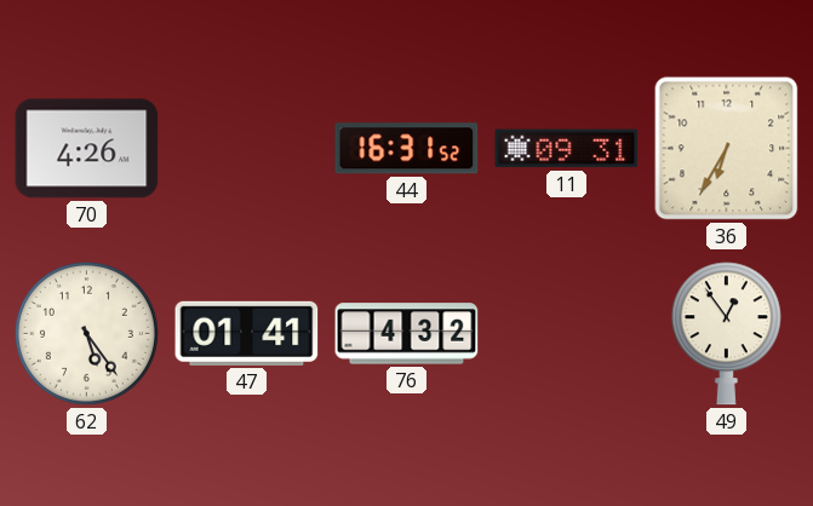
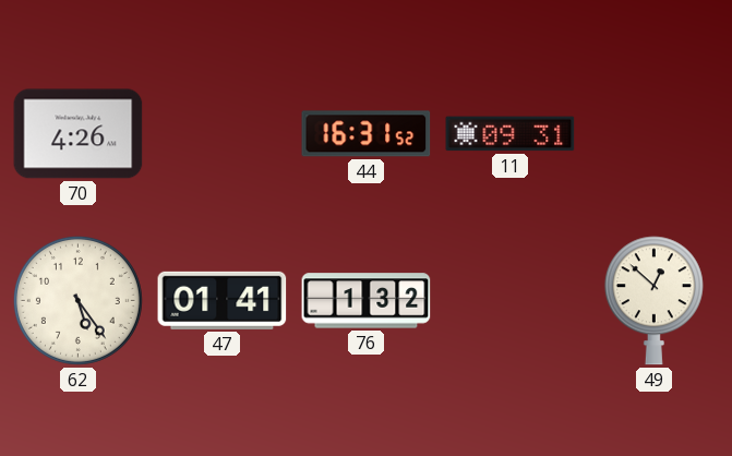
36: 6:35 -> none
76: 4:32 -> 1:32
49: 12:54 -> 12:52
